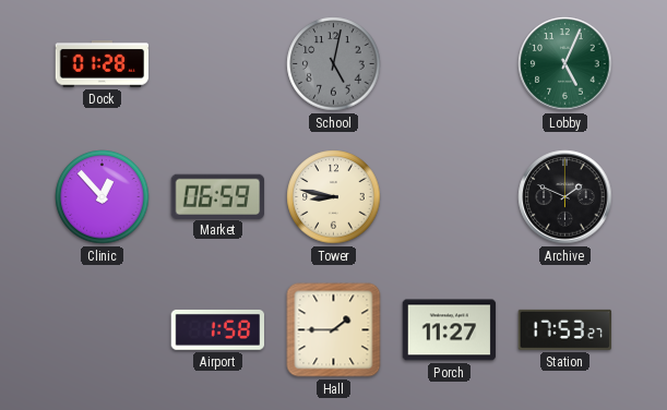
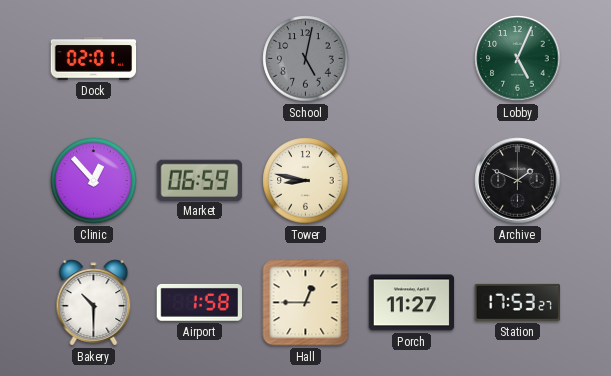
Dock: 01:28 -> 02:01
Bakery: none -> 10:30
Hall: 1:45 -> 12:45
